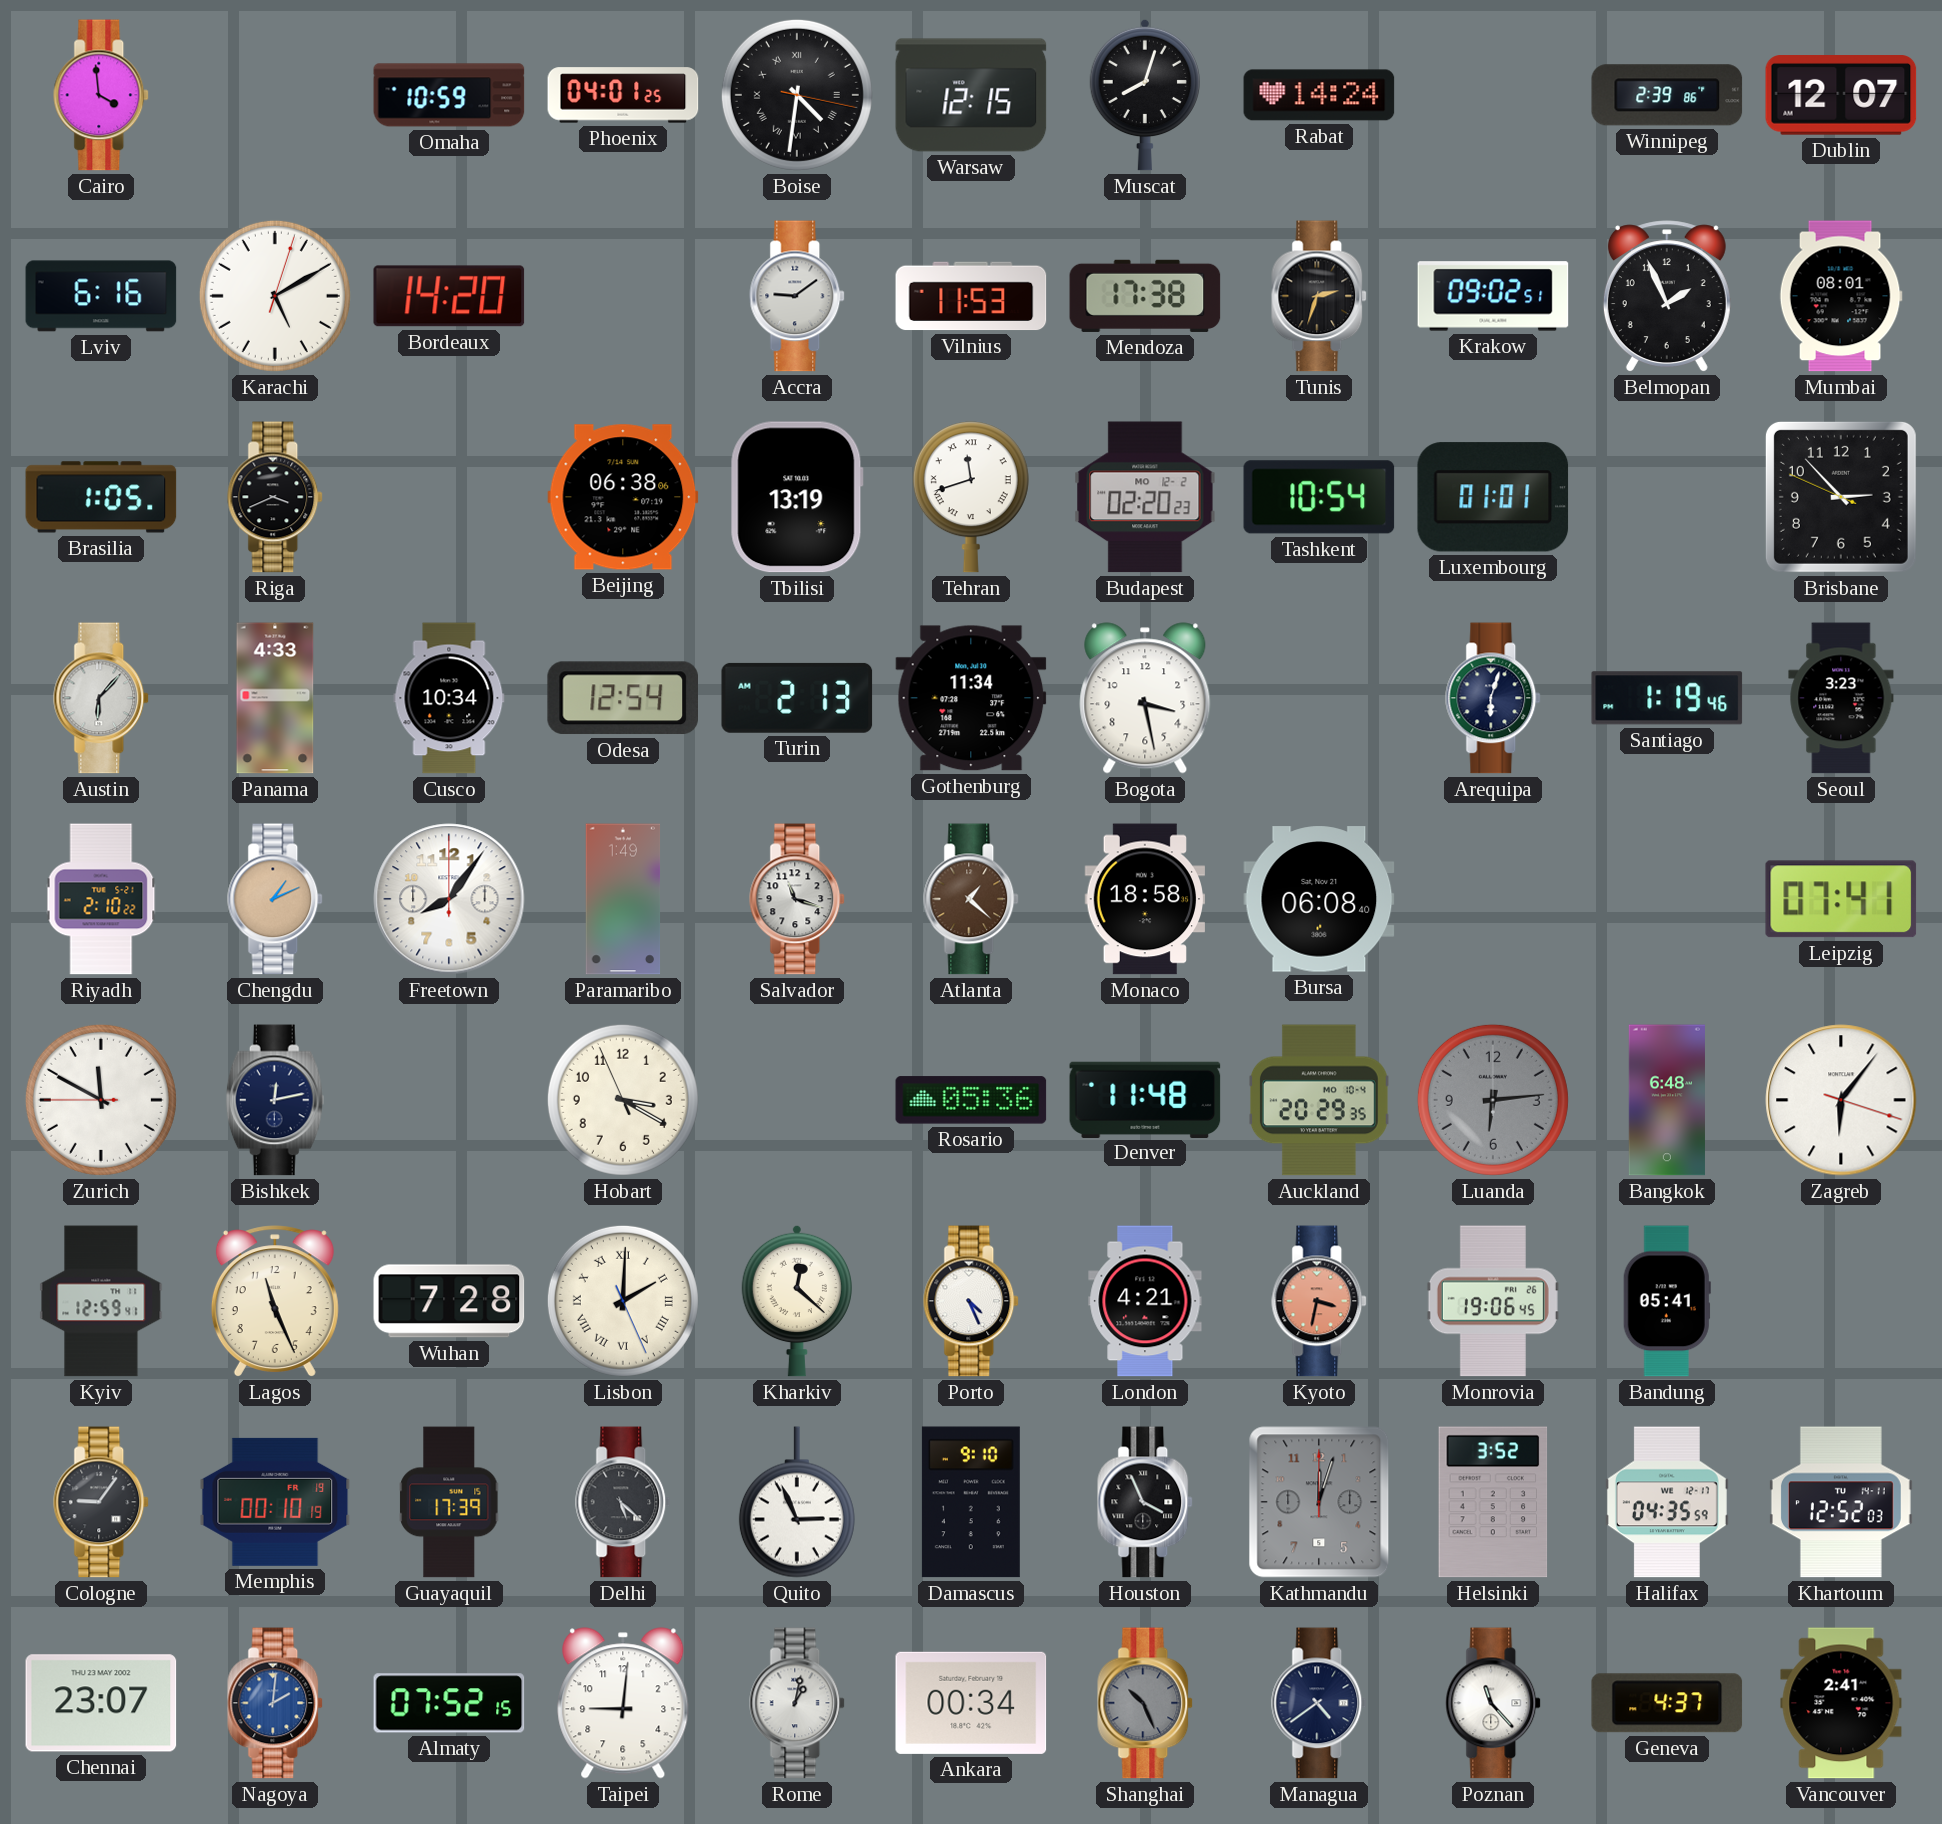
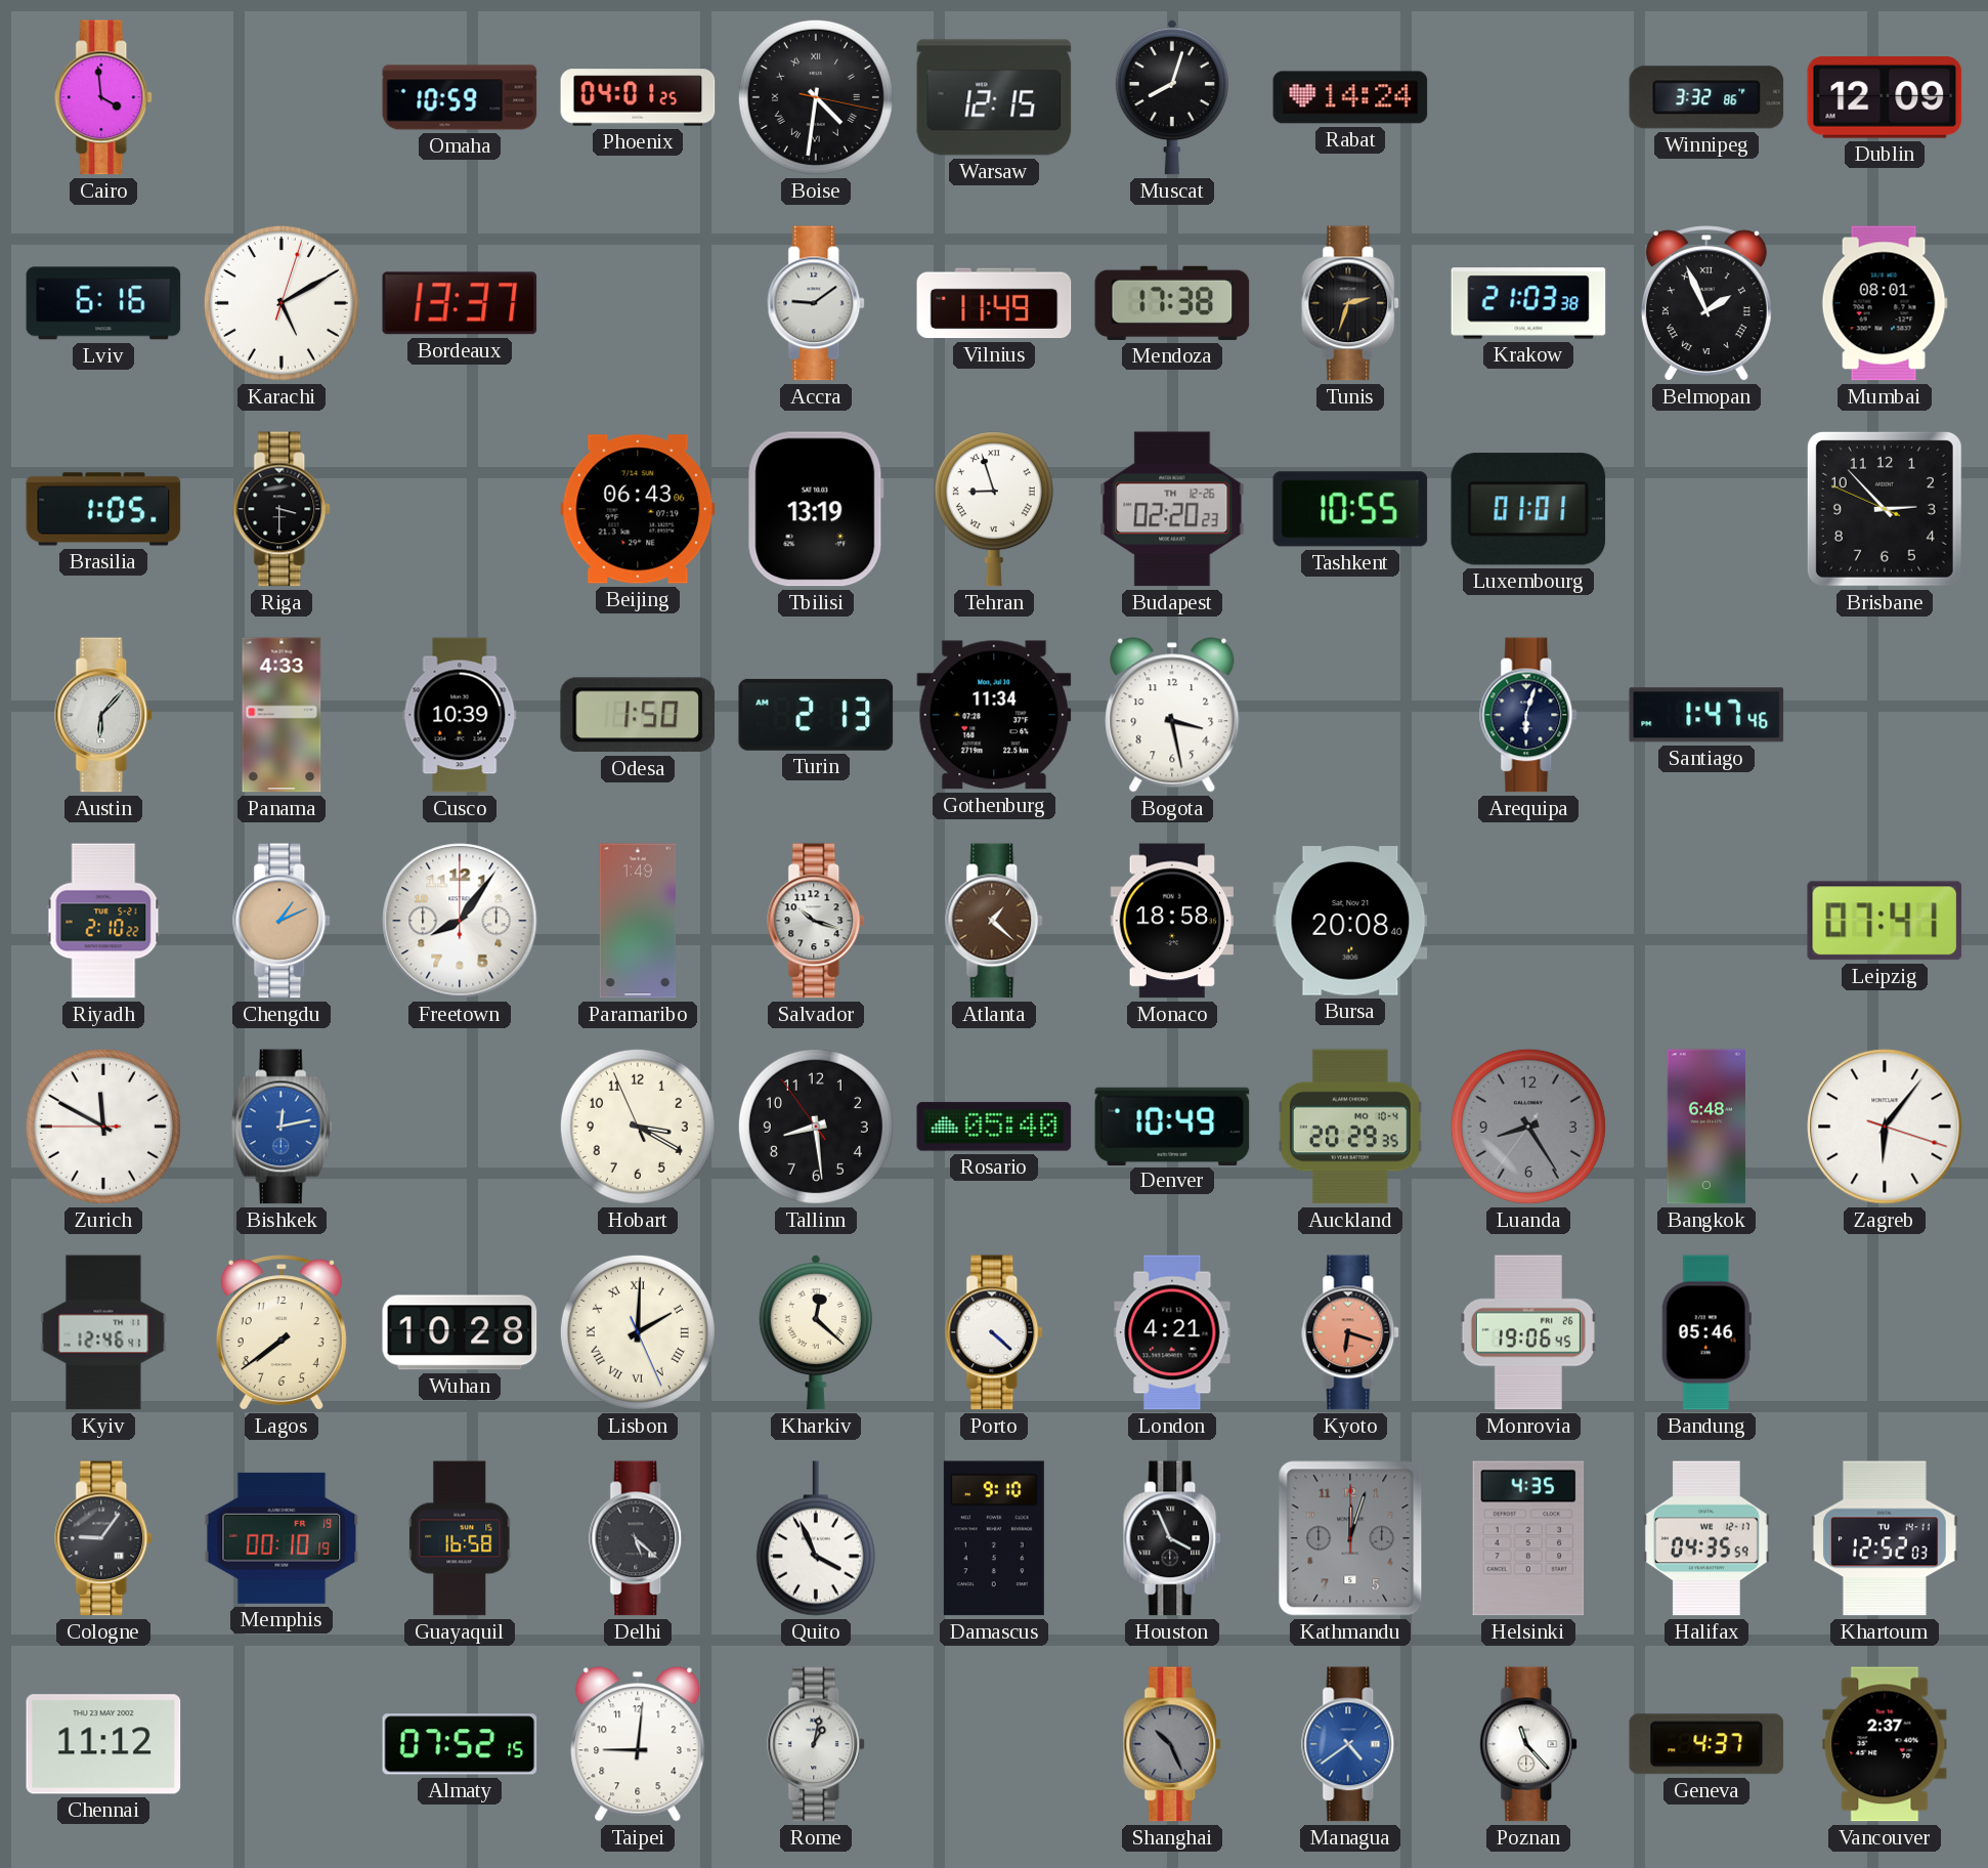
Winnipeg: 2:39 -> 3:32
Dublin: 12:07 -> 12:09
Bordeaux: 14:20 -> 13:37
Vilnius: 11:53 -> 11:49
Krakow: 09:02 -> 21:03
Belmopan numerals: Arabic -> Roman
Riga: 3:41 -> 3:30
Beijing: 06:38 -> 06:43
Tehran: 11:42 -> 8:57
Budapest date: MO 12-2 -> TH 12-26
Tashkent: 10:54 -> 10:55
Cusco: 10:34 -> 10:39
Odesa: 12:54 -> 1:50
Santiago: 1:19 -> 1:47
Seoul: 3:23 -> none
Salvador: 11:18 -> 10:18
Bursa: 06:08 -> 20:08
Bishkek dial: navy -> blue
Tallinn: none -> 8:28
Rosario: 05:36 -> 05:40
Denver: 11:48 -> 10:49
Luanda: 6:14 -> 8:24
Kyiv: 12:59 -> 12:46
Lagos: 11:26 -> 7:39
Wuhan: 7:28 -> 10:28
Porto: 4:26 -> 4:22
Kyoto: 3:32 -> 6:18
Bandung: 05:41 -> 05:46
Guayaquil: 17:39 -> 16:58
Quito: 2:56 -> 3:56
Helsinki: 3:52 -> 4:35
Chennai: 23:07 -> 11:12
Nagoya: 2:01 -> none
Ankara: 00:34 -> none
Managua dial: navy -> blue
Vancouver: 2:41 -> 2:37
